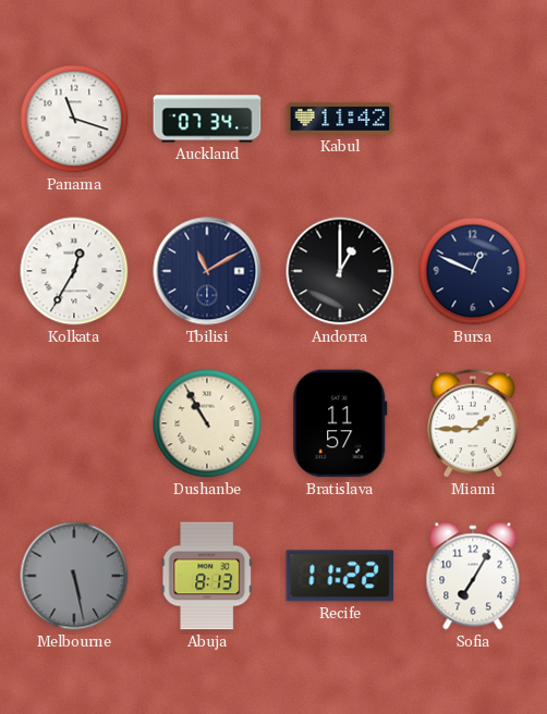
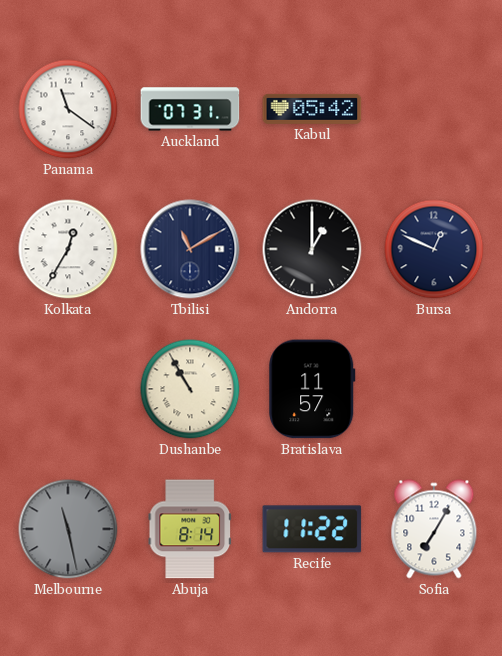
Panama: 11:18 -> 11:21
Auckland: 07:34 -> 07:31
Kabul: 11:42 -> 05:42
Miami: 1:45 -> none
Melbourne: 5:28 -> 11:28
Abuja: 8:13 -> 8:14
